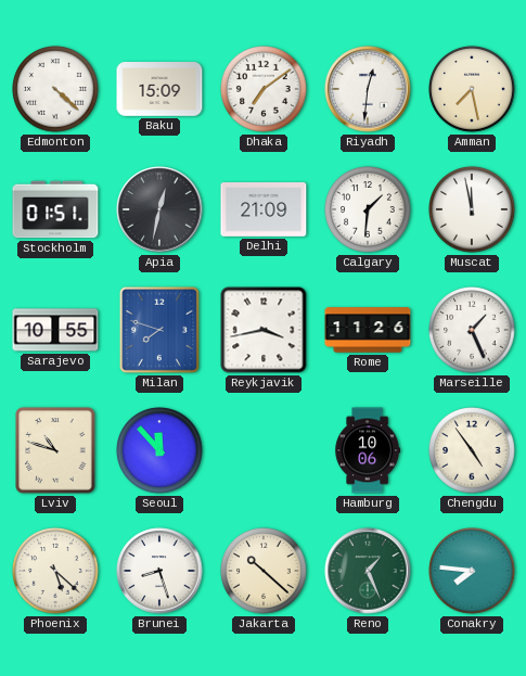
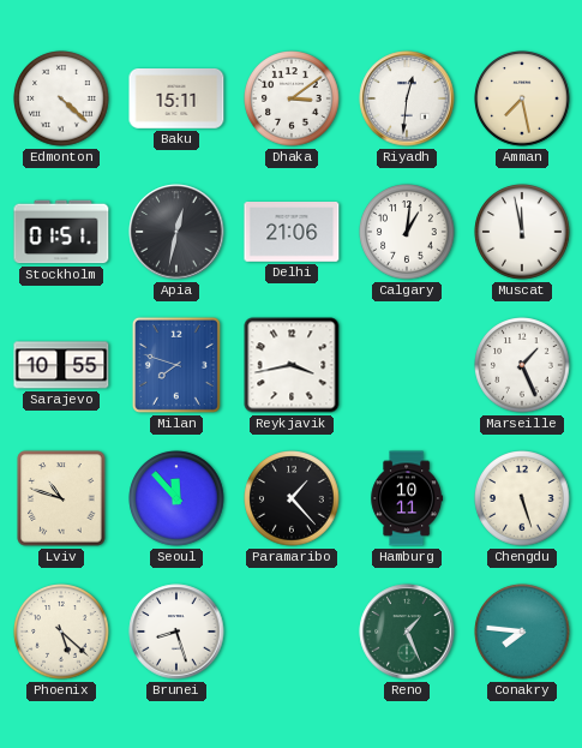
Baku: 15:09 -> 15:11
Dhaka: 7:09 -> 3:09
Delhi: 21:09 -> 21:06
Calgary: 1:31 -> 1:01
Rome: 11:26 -> none
Paramaribo: none -> 1:23
Hamburg: 10:06 -> 10:11
Chengdu: 4:54 -> 5:27
Jakarta: 10:22 -> none
